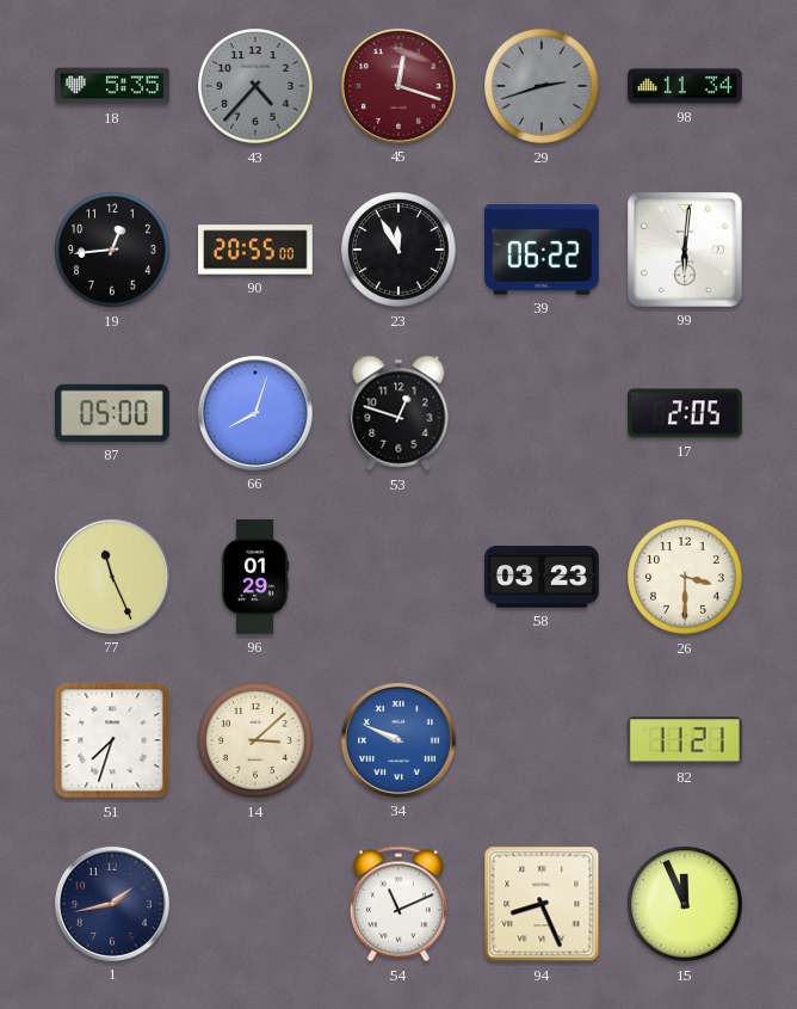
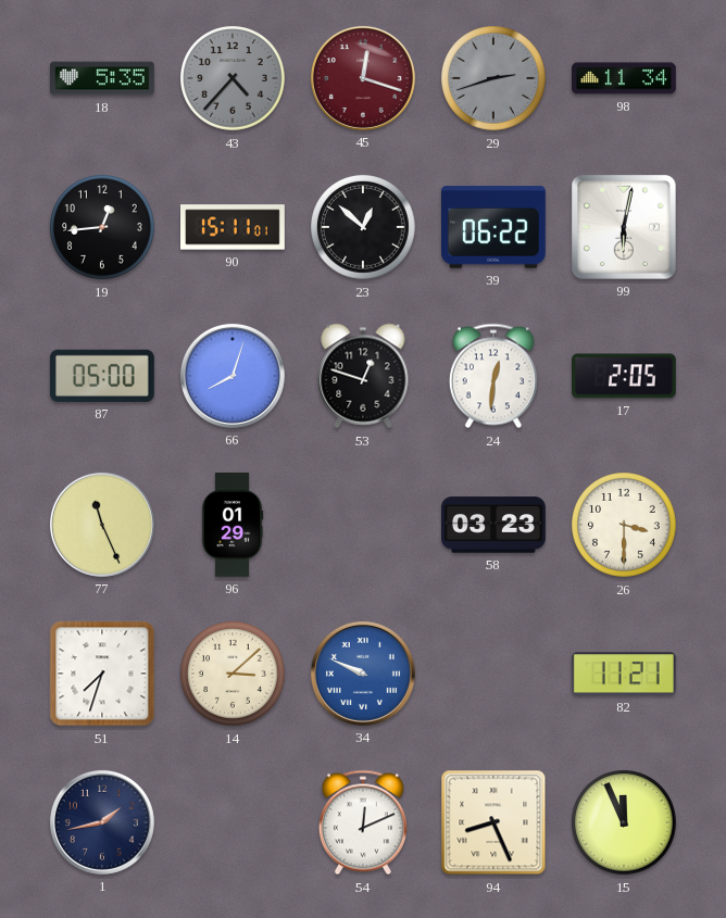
90: 20:55 -> 15:11
23: 11:55 -> 12:52
99: 6:01 -> 6:02
24: none -> 12:31
54: 11:11 -> 12:11
